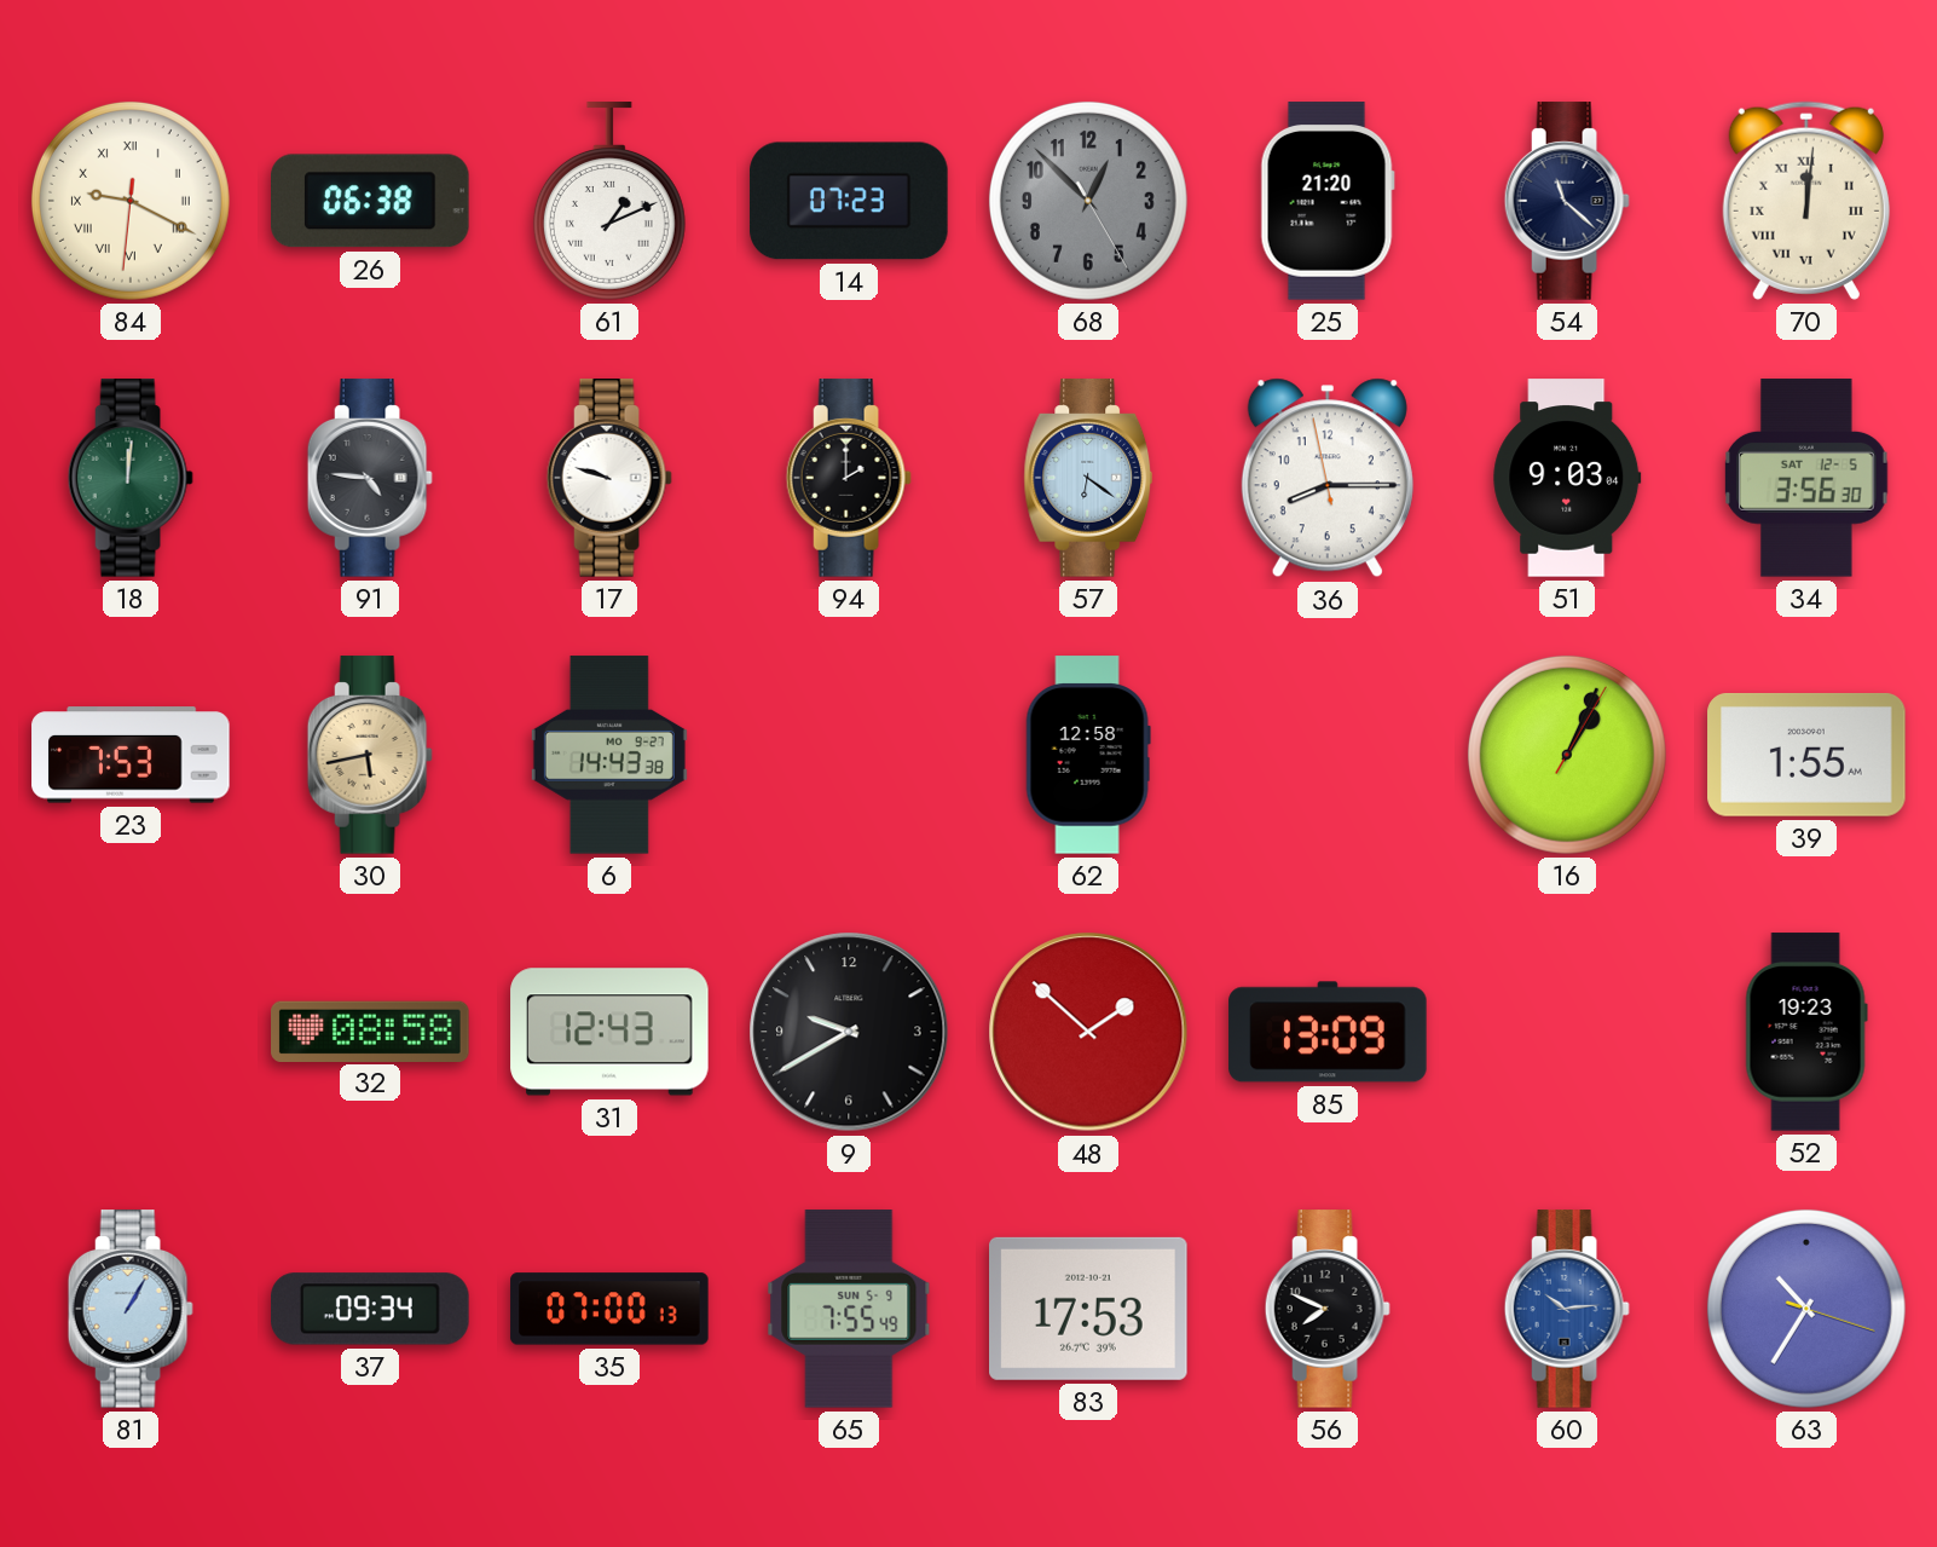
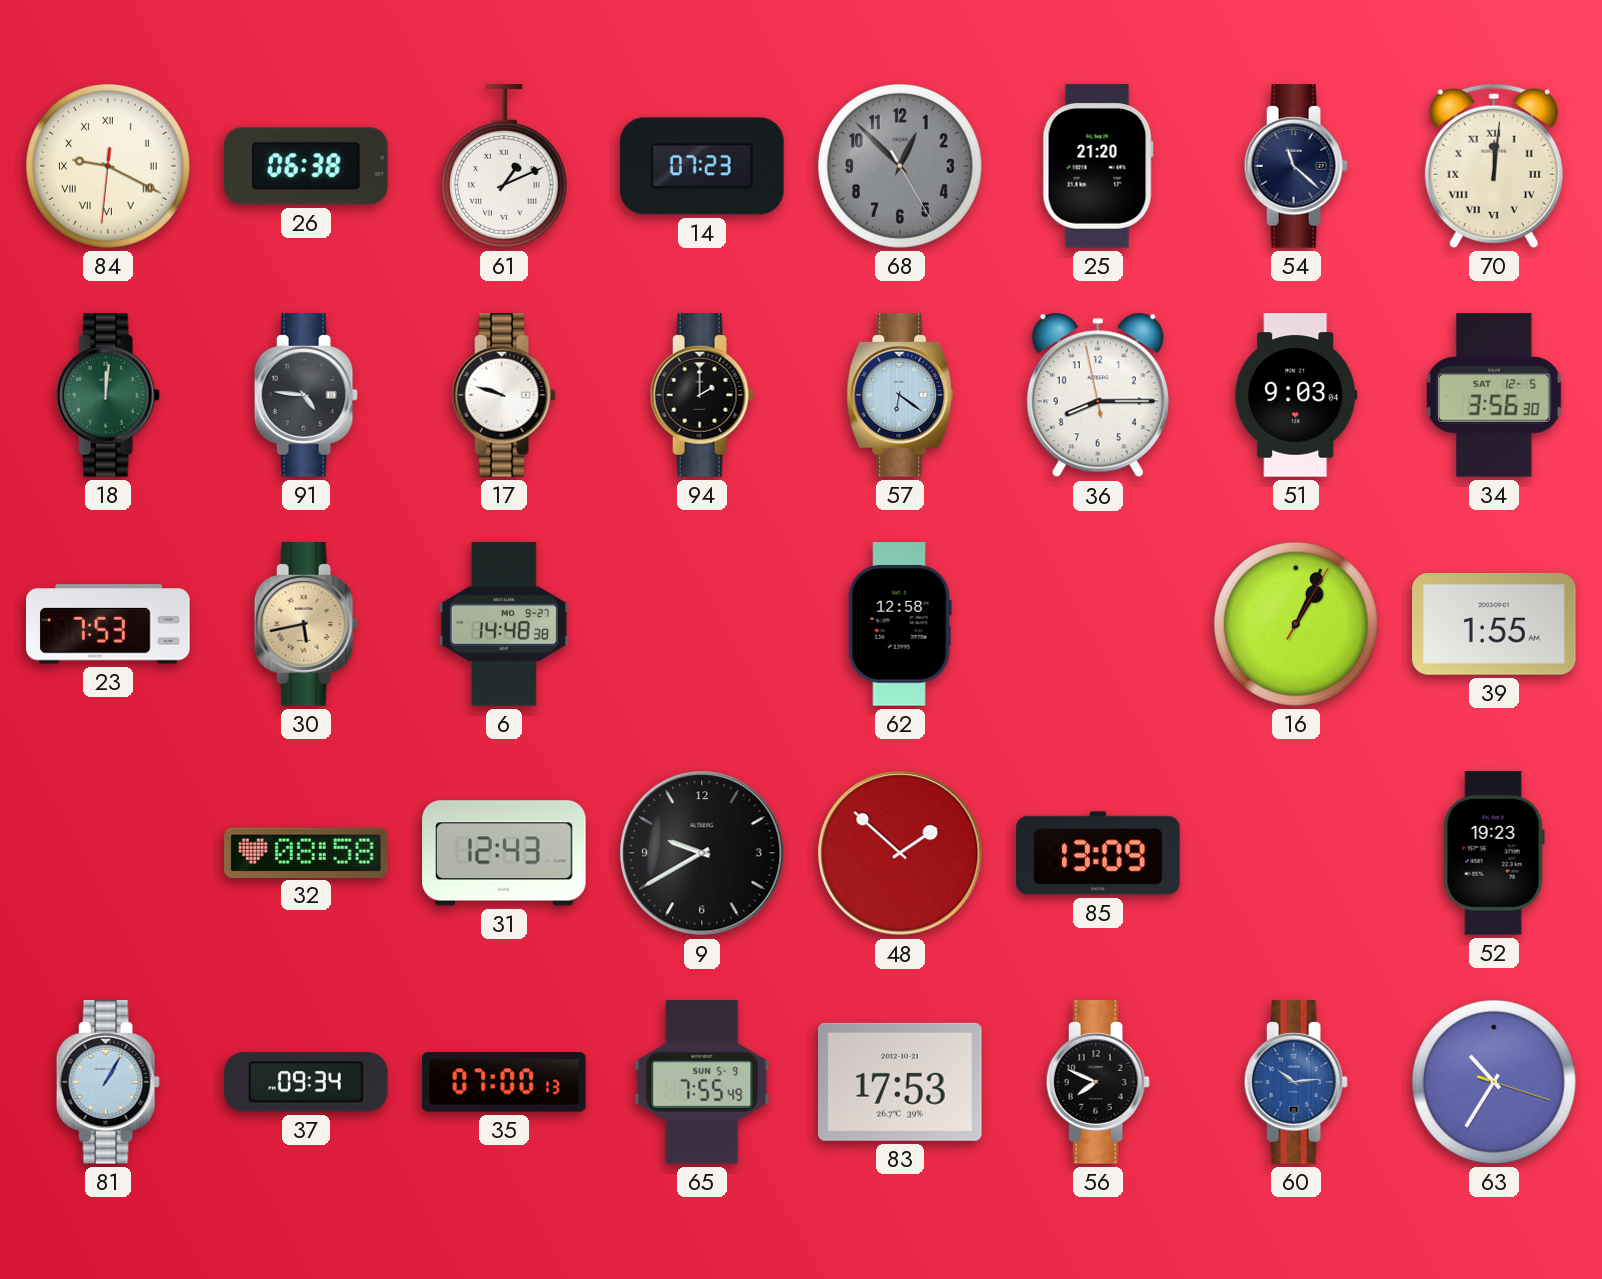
6: 14:43 -> 14:48
